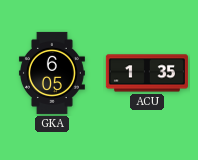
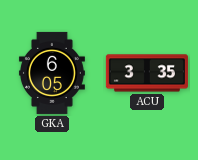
ACU: 1:35 -> 3:35
